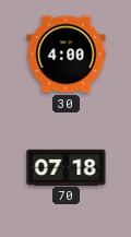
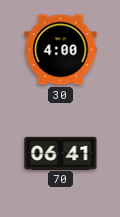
70: 07:18 -> 06:41
